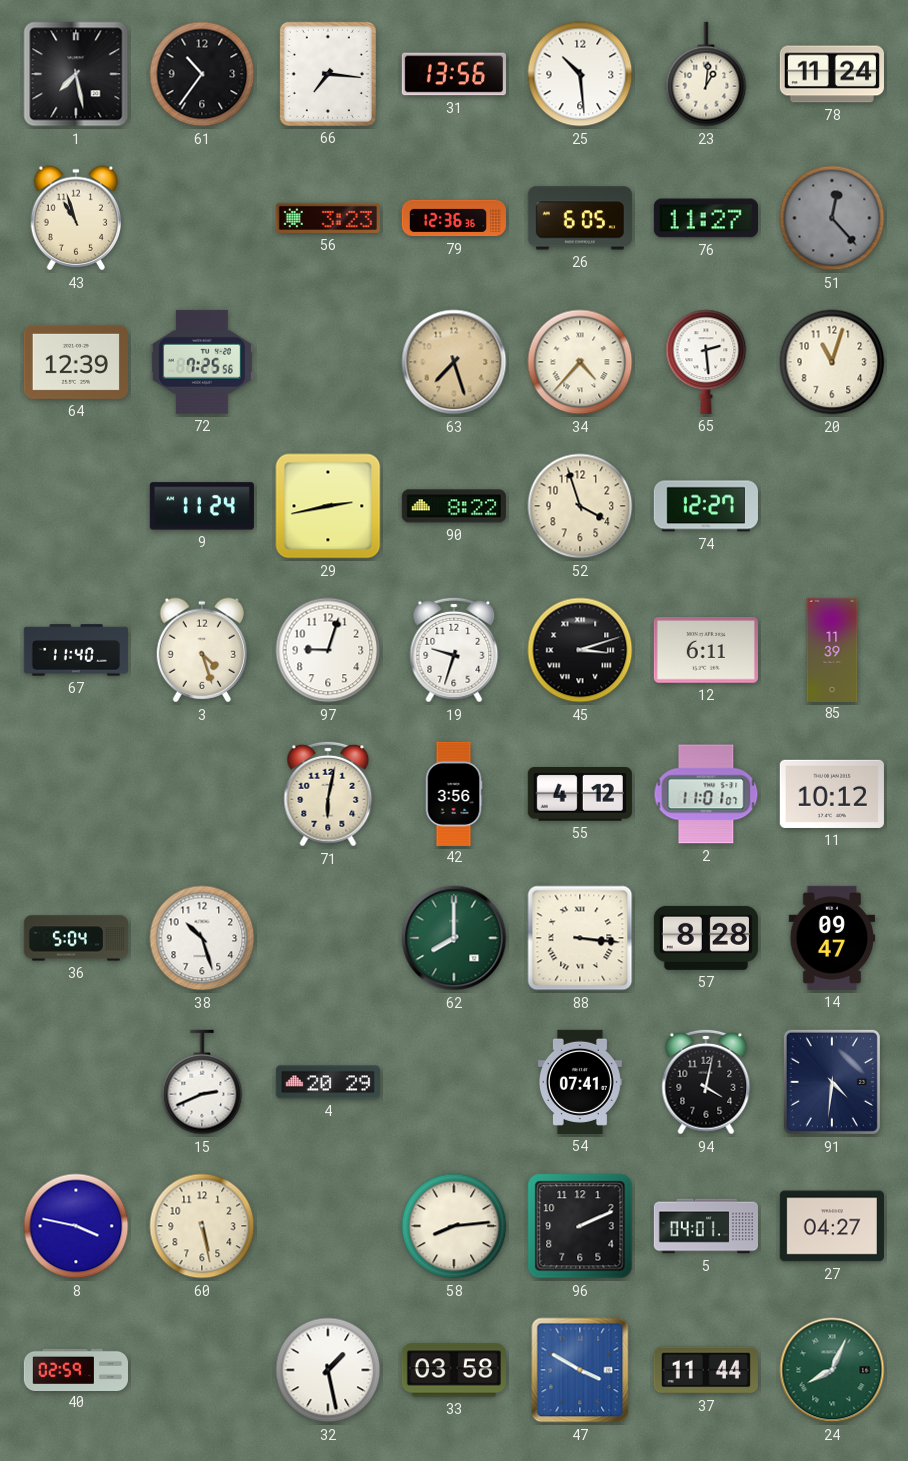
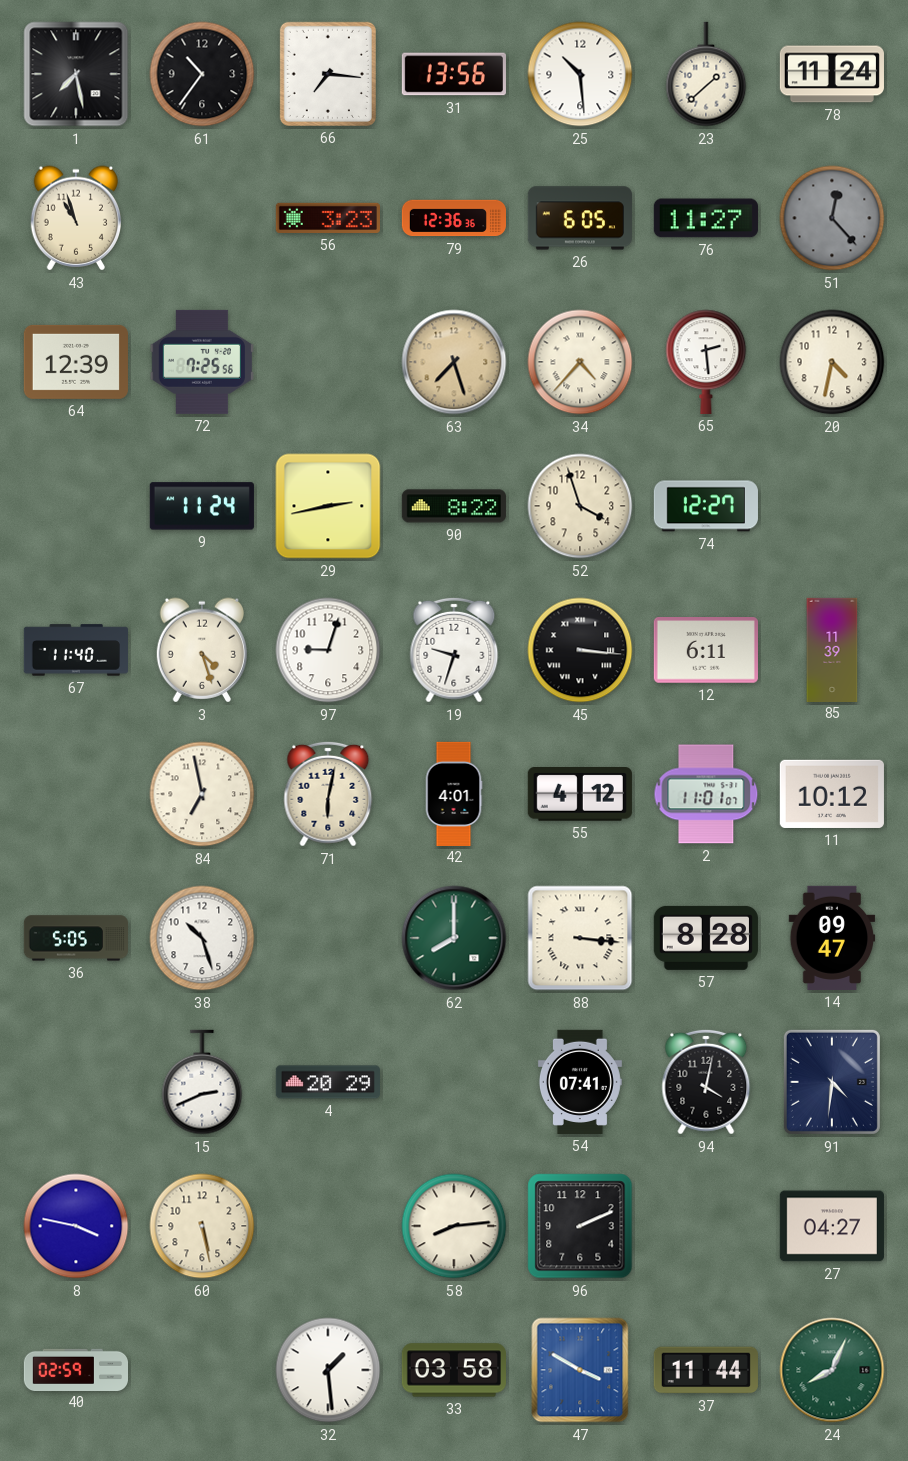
23: 1:01 -> 1:38
20: 11:03 -> 4:32
45: 3:12 -> 3:16
84: none -> 6:58
42: 3:56 -> 4:01
36: 5:04 -> 5:05
5: 04:01 -> none
32: 1:28 -> 1:29
